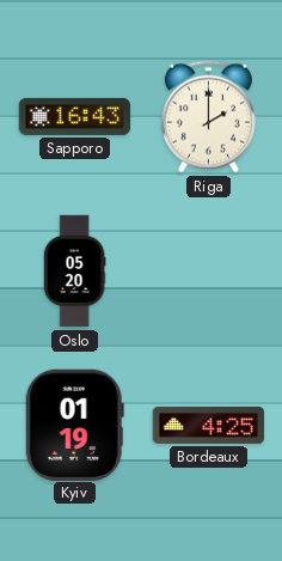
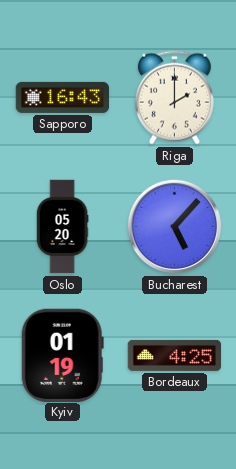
Bucharest: none -> 5:07
